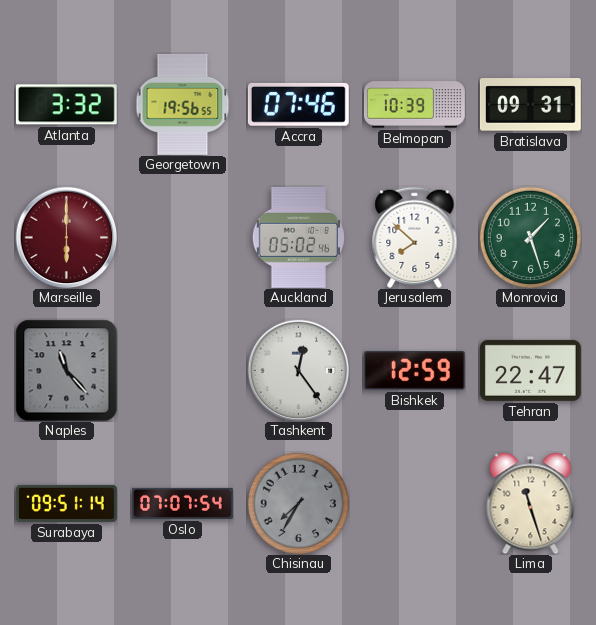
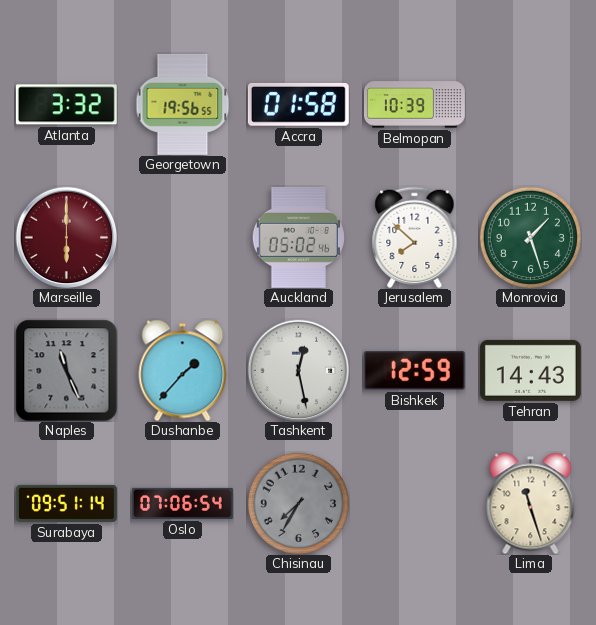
Accra: 07:46 -> 01:58
Bratislava: 09:31 -> none
Naples: 11:23 -> 11:26
Dushanbe: none -> 1:37
Tashkent: 12:24 -> 12:28
Tehran: 22:47 -> 14:43
Oslo: 07:07 -> 07:06
